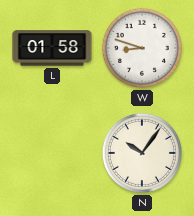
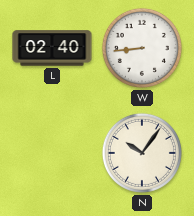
L: 01:58 -> 02:40
W: 8:48 -> 8:44
